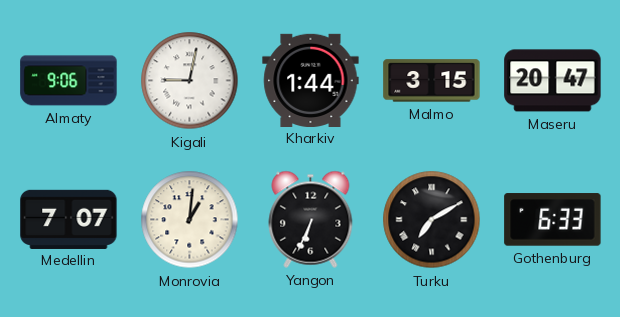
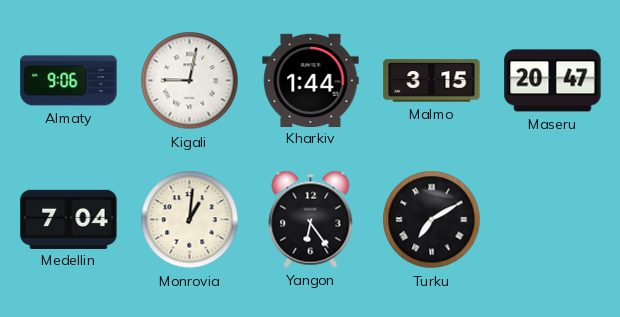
Medellin: 7:07 -> 7:04
Yangon: 6:34 -> 6:24
Gothenburg: 6:33 -> none
